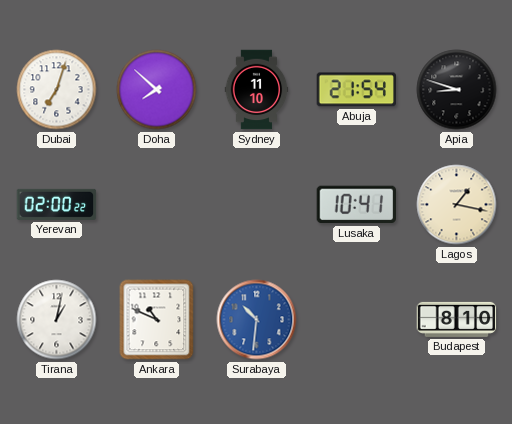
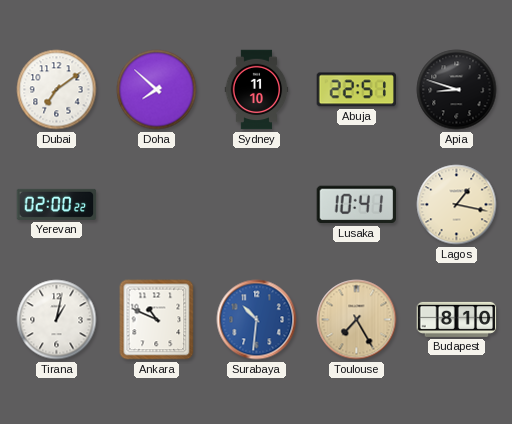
Dubai: 7:03 -> 7:09
Abuja: 21:54 -> 22:51
Toulouse: none -> 7:25
